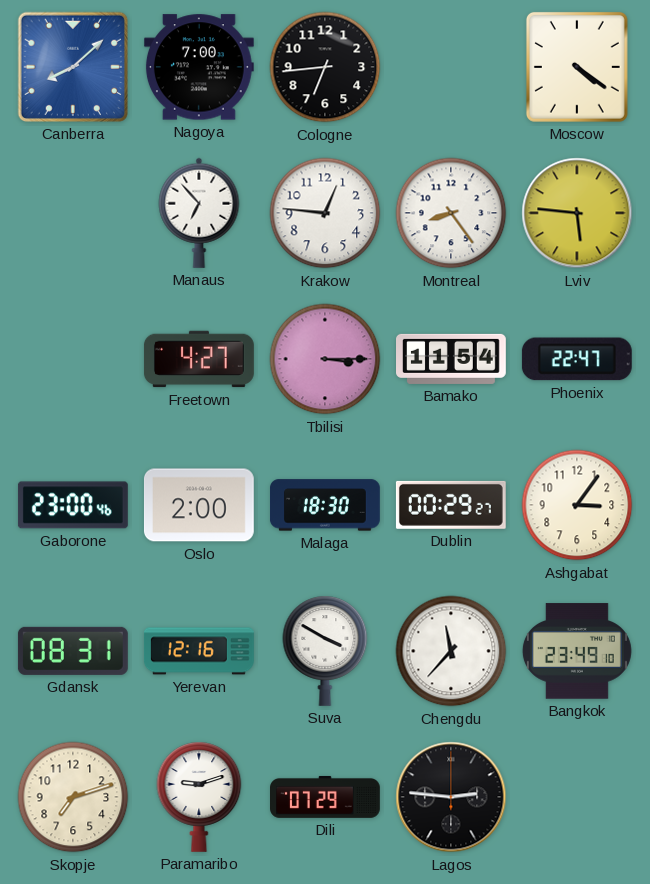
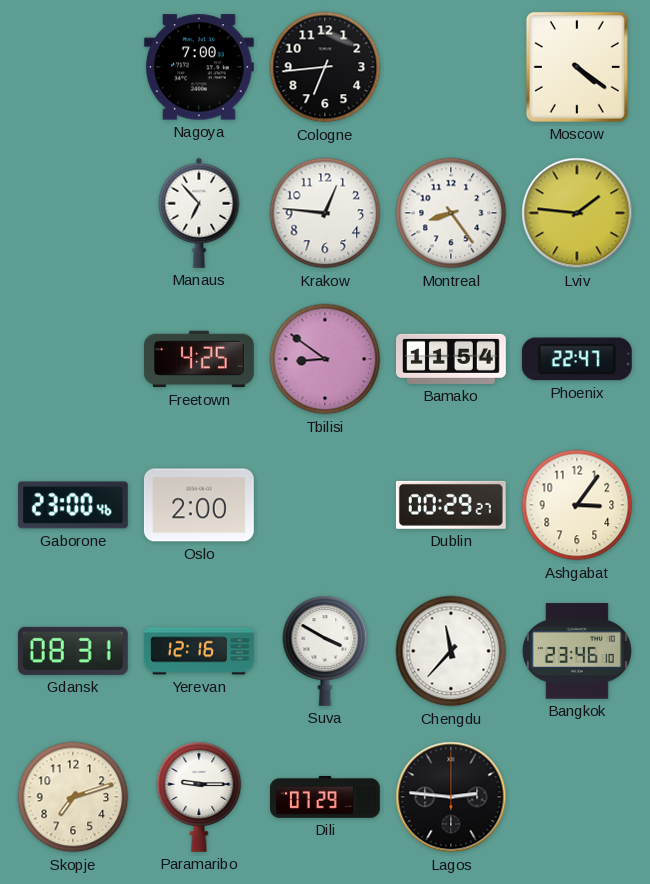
Canberra: 8:08 -> none
Lviv: 5:46 -> 1:46
Freetown: 4:27 -> 4:25
Tbilisi: 3:15 -> 8:51
Malaga: 18:30 -> none
Bangkok: 23:49 -> 23:46
Paramaribo: 9:12 -> 9:15
